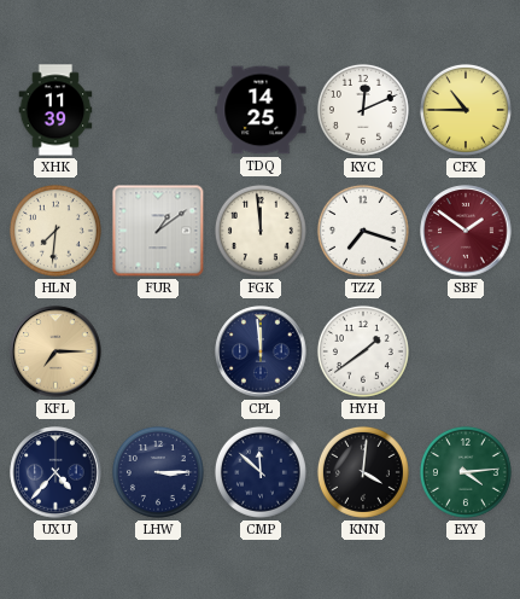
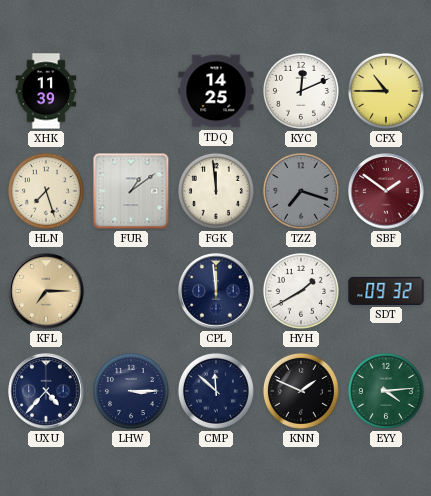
HLN: 7:31 -> 7:27
TZZ dial: white -> grey
HYH: 1:39 -> 1:40
SDT: none -> 09:32
KNN: 4:01 -> 1:49
